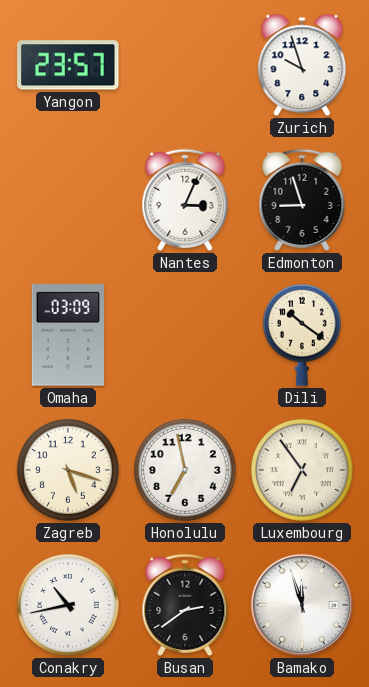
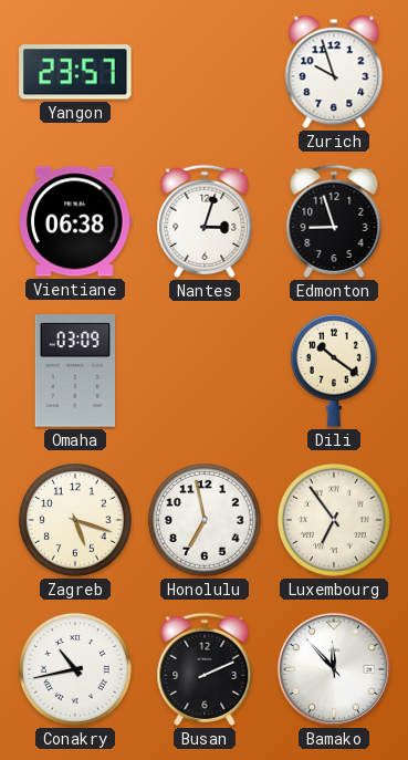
Vientiane: none -> 06:38
Nantes: 3:04 -> 3:03
Busan: 2:39 -> 2:11
Bamako: 11:57 -> 11:53
